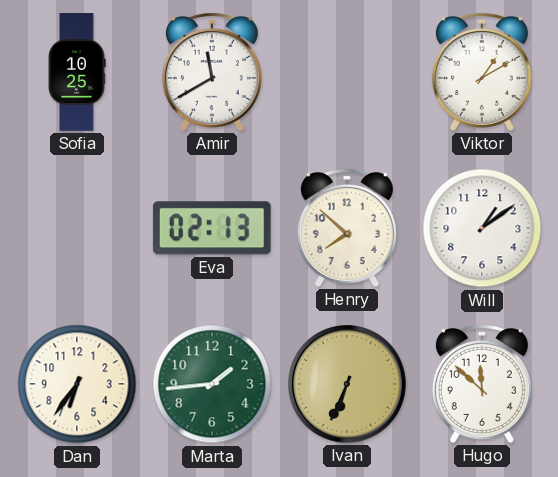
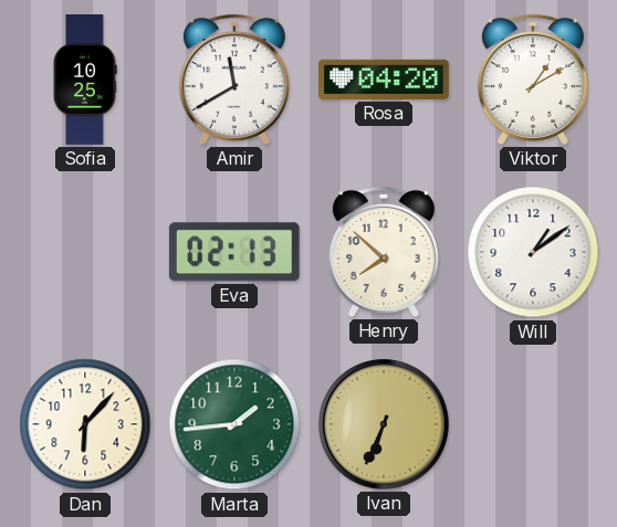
Rosa: none -> 04:20
Dan: 6:36 -> 6:07
Hugo: 11:52 -> none
